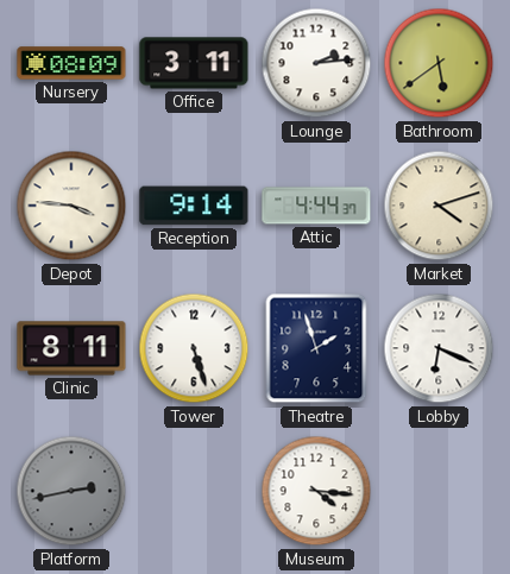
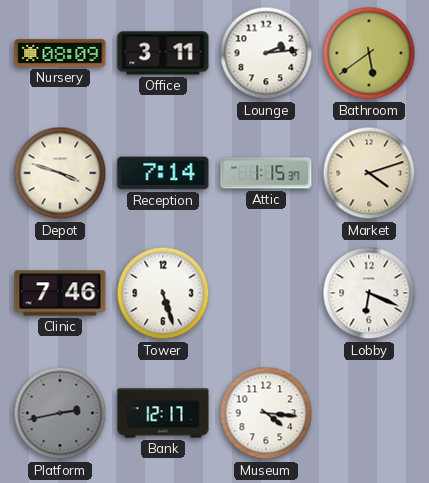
Depot: 3:46 -> 3:48
Reception: 9:14 -> 7:14
Attic: 4:44 -> 1:15
Clinic: 8:11 -> 7:46
Theatre: 1:57 -> none
Bank: none -> 12:17
